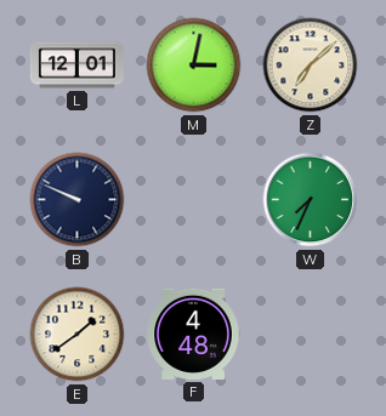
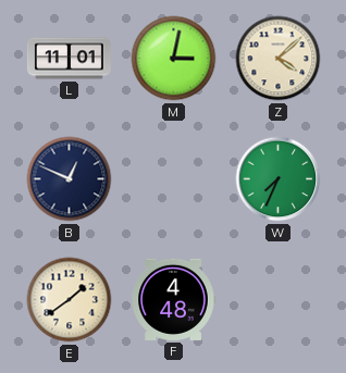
L: 12:01 -> 11:01
Z: 7:08 -> 4:08
B: 9:49 -> 12:49
